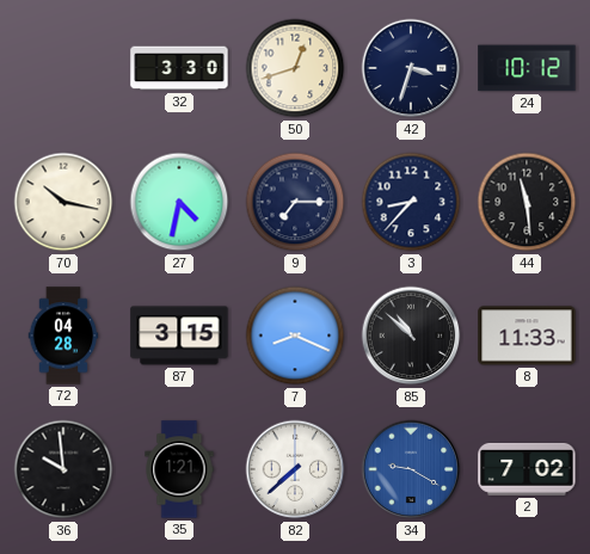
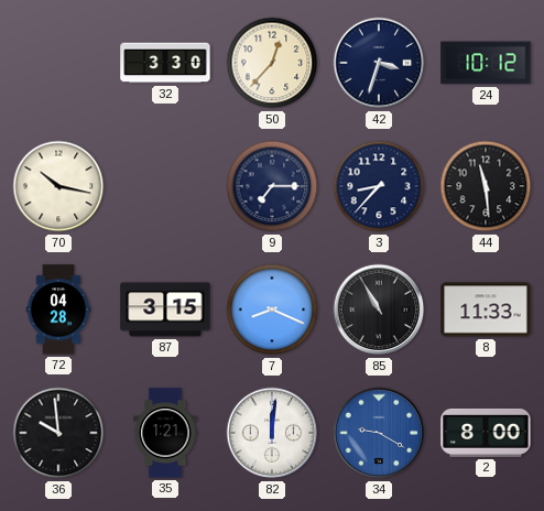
50: 12:42 -> 12:37
27: 4:32 -> none
85: 10:52 -> 10:55
82: 7:38 -> 12:01
2: 7:02 -> 8:00
